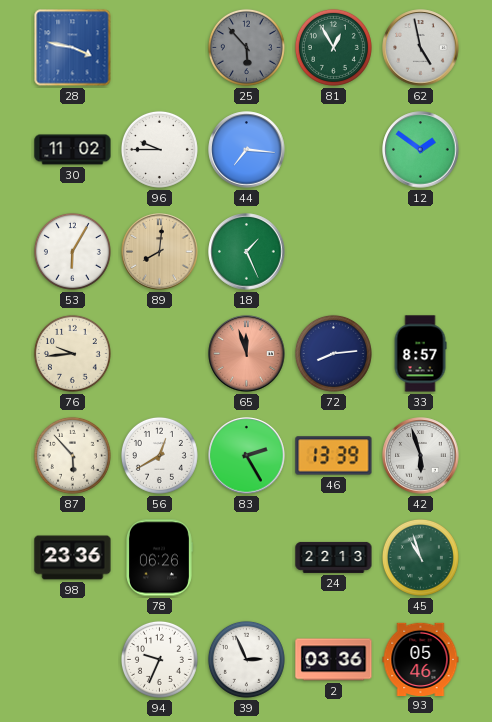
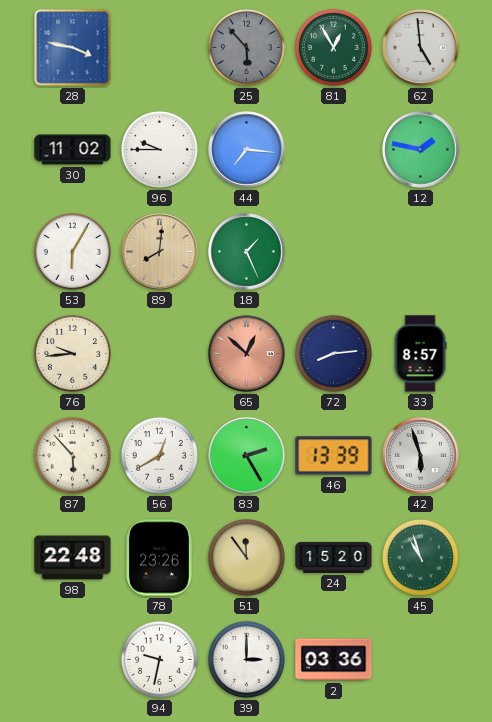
62: 4:58 -> 4:59
12: 1:51 -> 1:47
65: 11:57 -> 12:52
98: 23:36 -> 22:48
78: 06:26 -> 23:26
51: none -> 11:54
24: 22:13 -> 15:20
94: 9:34 -> 9:32
39: 2:56 -> 3:00
93: 05:46 -> none
